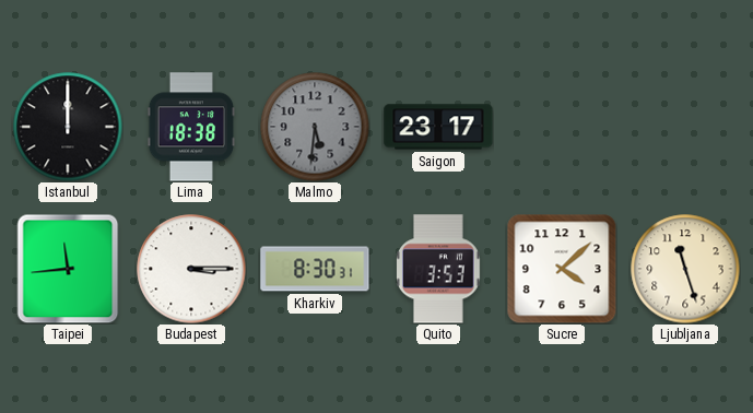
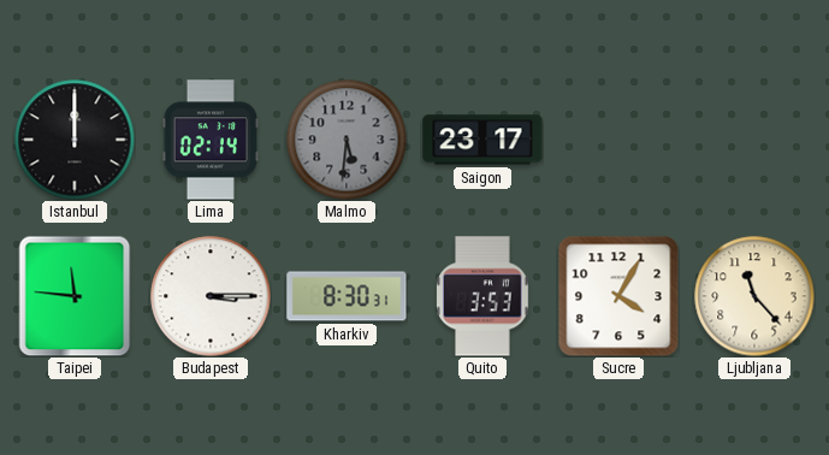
Lima: 18:38 -> 02:14
Taipei: 11:44 -> 11:46
Sucre: 4:08 -> 4:05
Ljubljana: 11:27 -> 11:23
